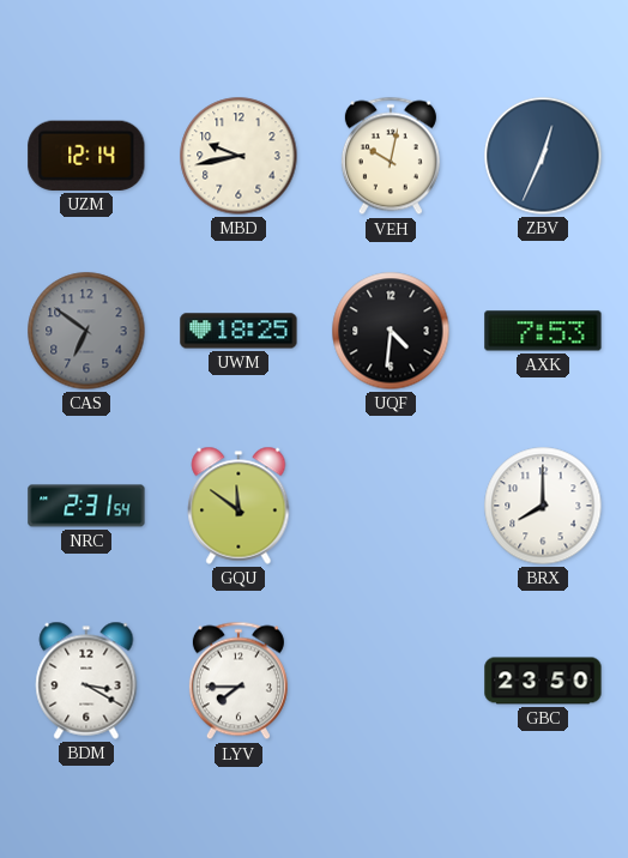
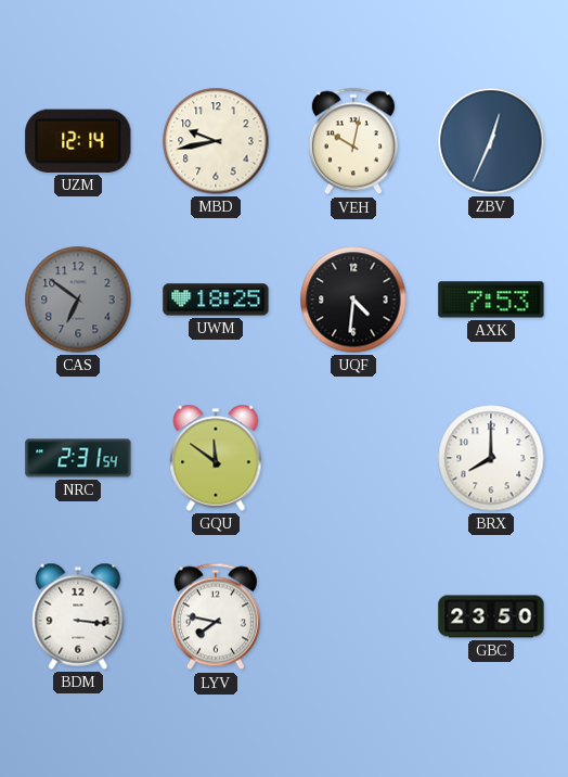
BDM: 3:20 -> 3:16
LYV: 7:45 -> 7:47
